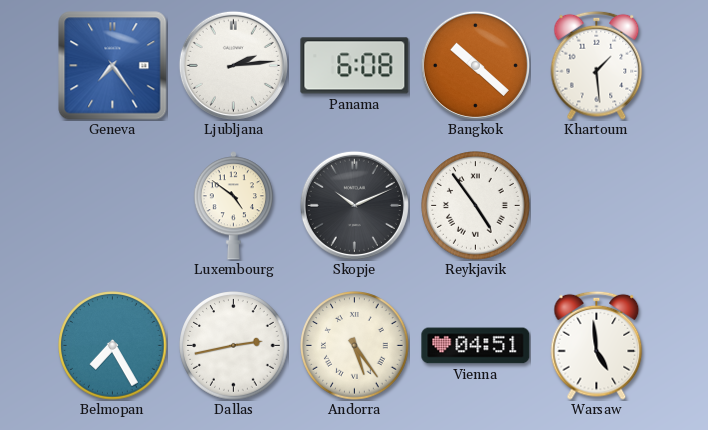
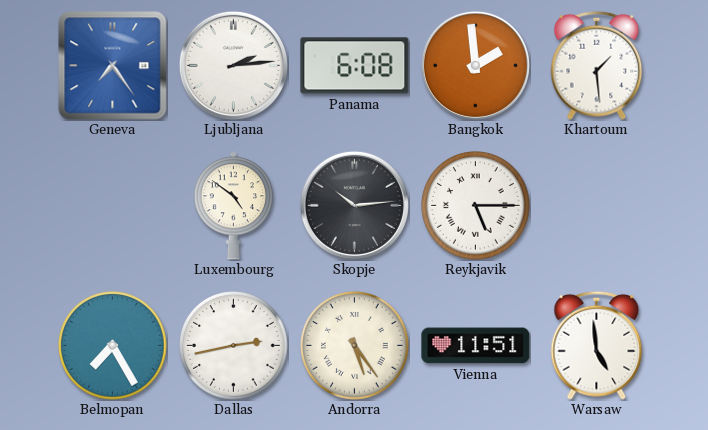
Bangkok: 10:22 -> 1:59
Skopje: 10:11 -> 10:14
Reykjavik: 4:54 -> 5:15
Vienna: 04:51 -> 11:51
